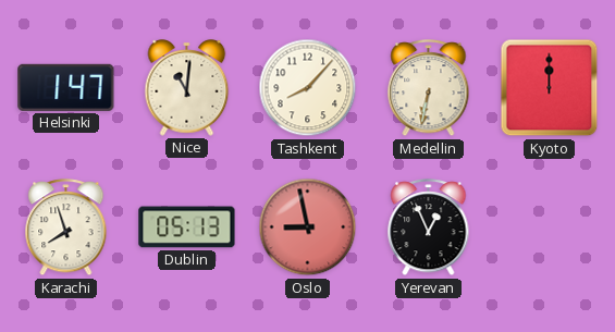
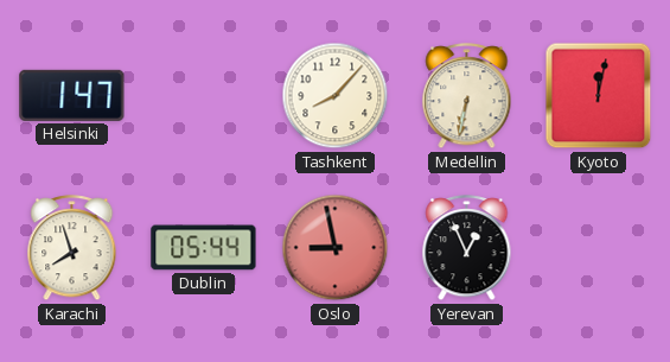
Nice: 11:01 -> none
Kyoto: 12:00 -> 12:02
Dublin: 05:13 -> 05:44
